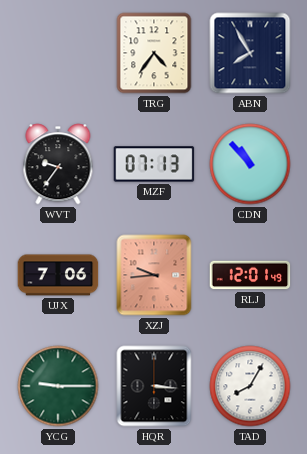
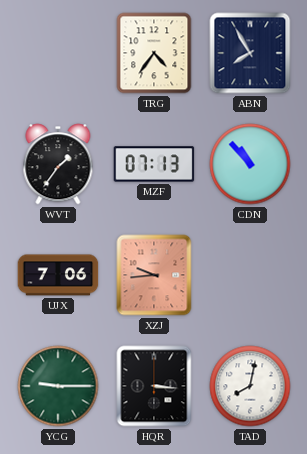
WVT: 9:36 -> 1:36
RLJ: 12:01 -> none
TAD: 8:05 -> 8:02
